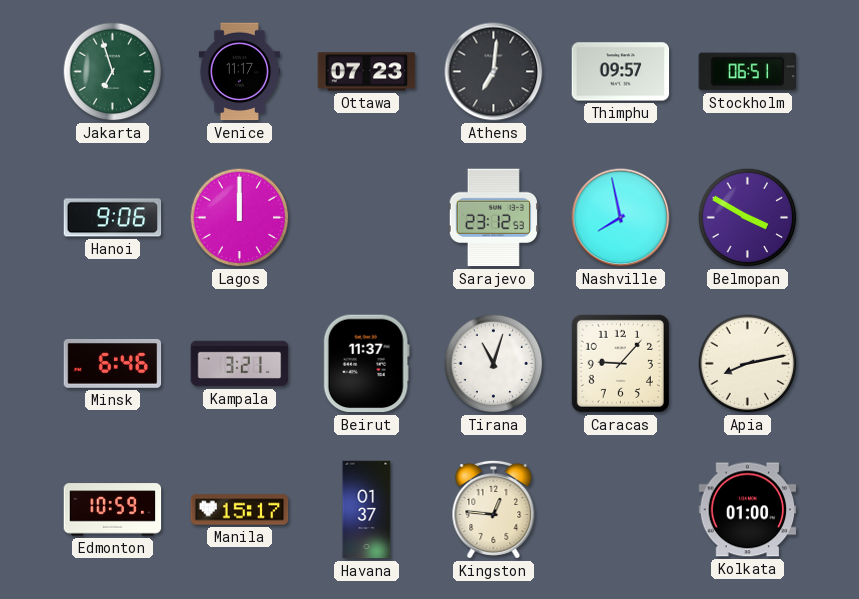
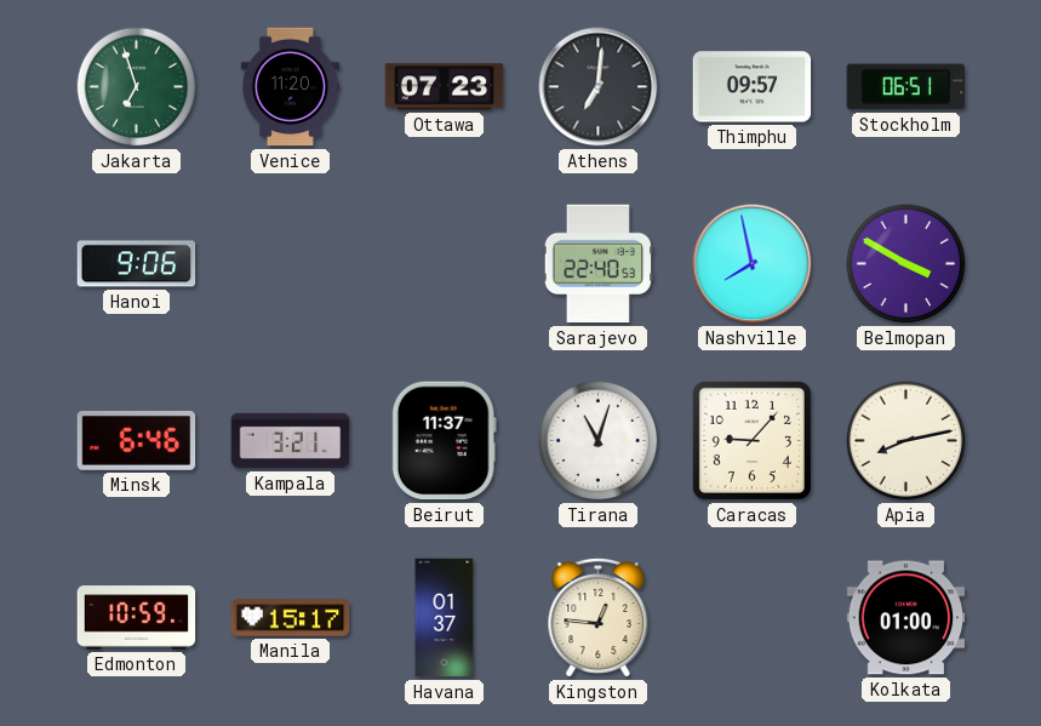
Venice: 11:17 -> 11:20
Lagos: 12:00 -> none
Sarajevo: 23:12 -> 22:40
